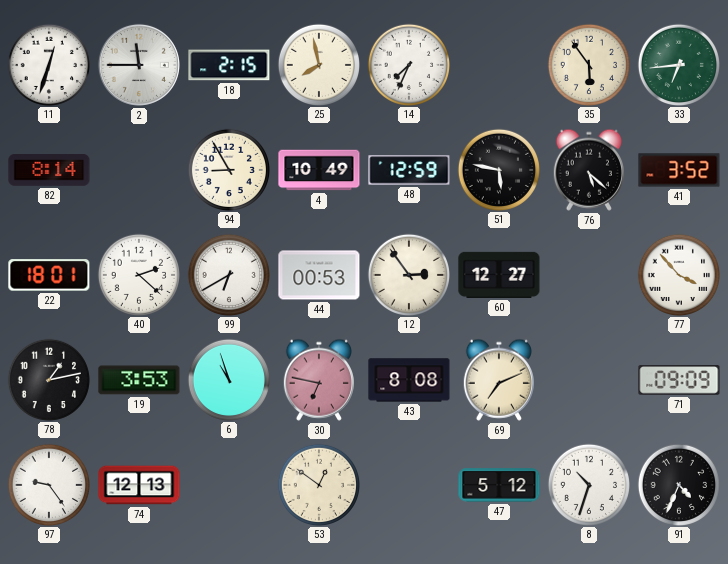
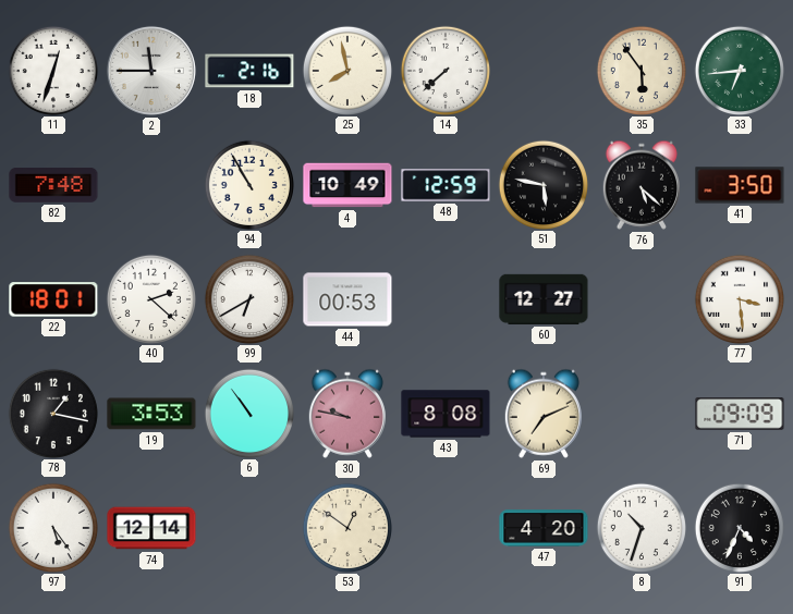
18: 2:15 -> 2:16
14: 7:34 -> 7:38
82: 8:14 -> 7:48
94: 8:55 -> 10:55
41: 3:52 -> 3:50
12: 2:54 -> none
77: 3:53 -> 3:29
78: 1:13 -> 1:17
6: 10:57 -> 10:54
30: 6:47 -> 9:47
97: 9:24 -> 5:24
74: 12:13 -> 12:14
47: 5:12 -> 4:20
